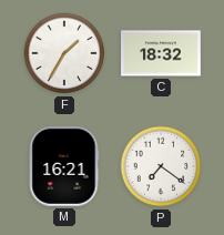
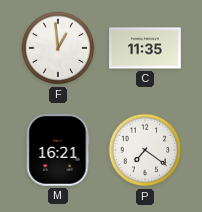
F: 1:35 -> 12:59
C: 18:32 -> 11:35
